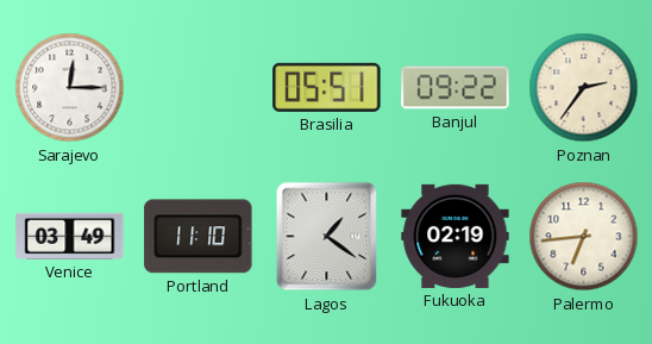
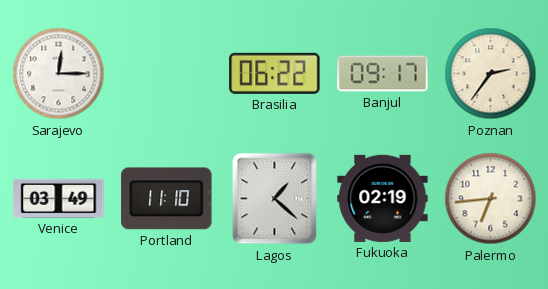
Brasilia: 05:51 -> 06:22
Banjul: 09:22 -> 09:17
Lagos: 1:21 -> 1:22
